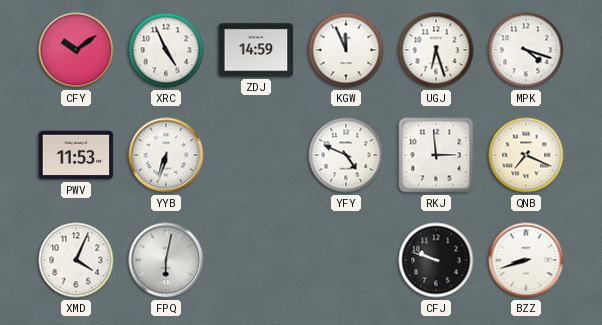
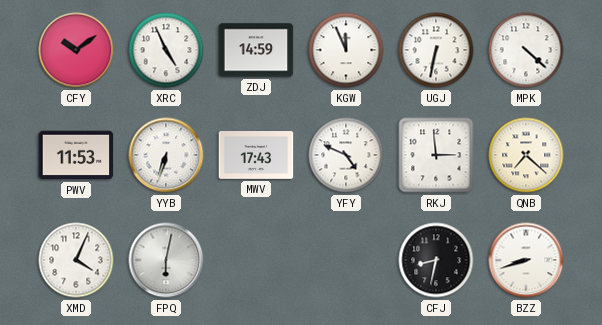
UGJ: 6:27 -> 6:32
MPK: 4:18 -> 4:22
MWV: none -> 17:43
QNB: 7:19 -> 7:22
CFJ: 9:48 -> 8:32
